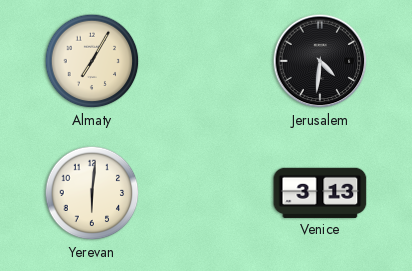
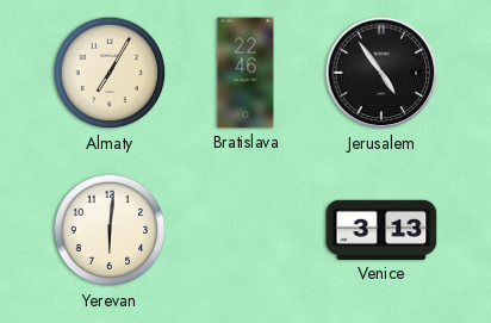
Bratislava: none -> 22:46
Jerusalem: 4:31 -> 4:54
